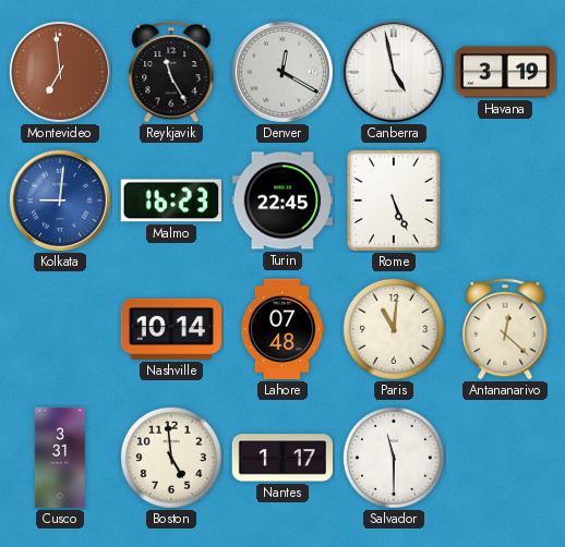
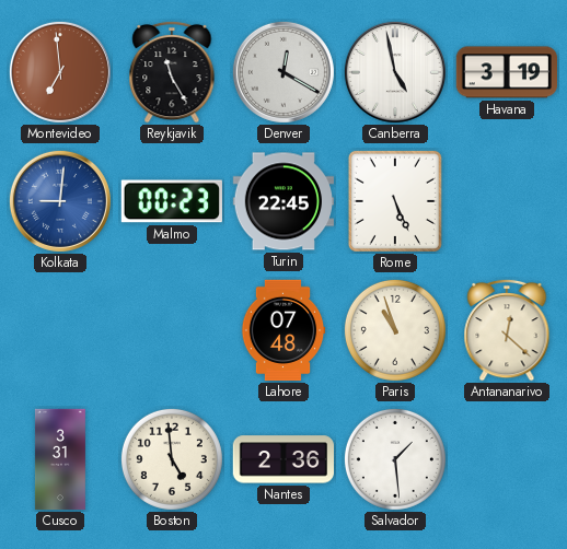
Malmo: 16:23 -> 00:23
Nashville: 10:14 -> none
Paris: 11:01 -> 10:57
Nantes: 1:17 -> 2:36
Salvador: 11:30 -> 1:29
